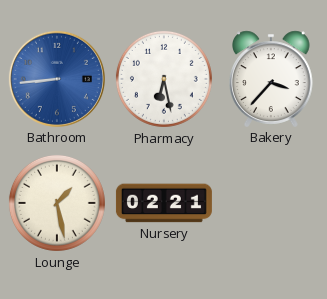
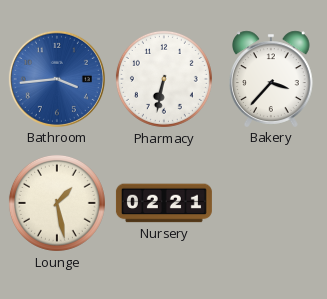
Bathroom: 8:44 -> 3:44
Pharmacy: 6:28 -> 6:32
